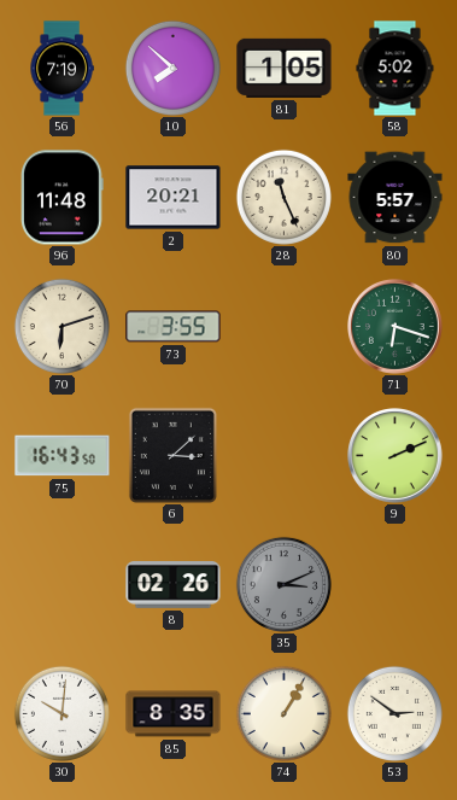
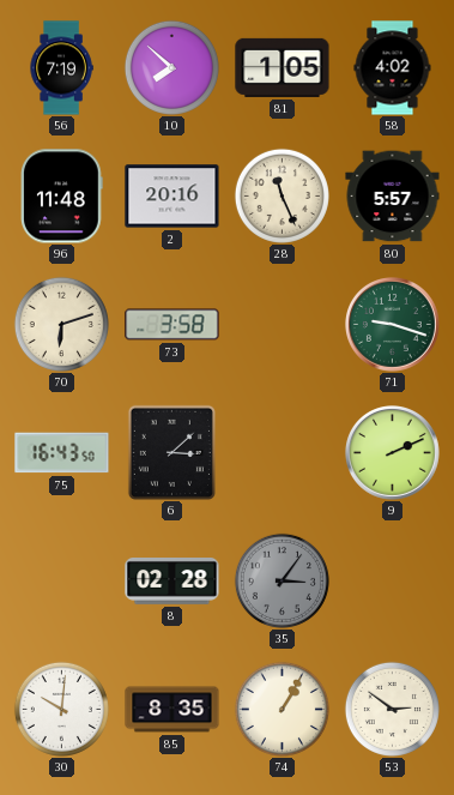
58: 5:02 -> 4:02
2: 20:21 -> 20:16
73: 3:55 -> 3:58
71: 6:18 -> 9:18
8: 02:26 -> 02:28
35: 3:11 -> 3:06
